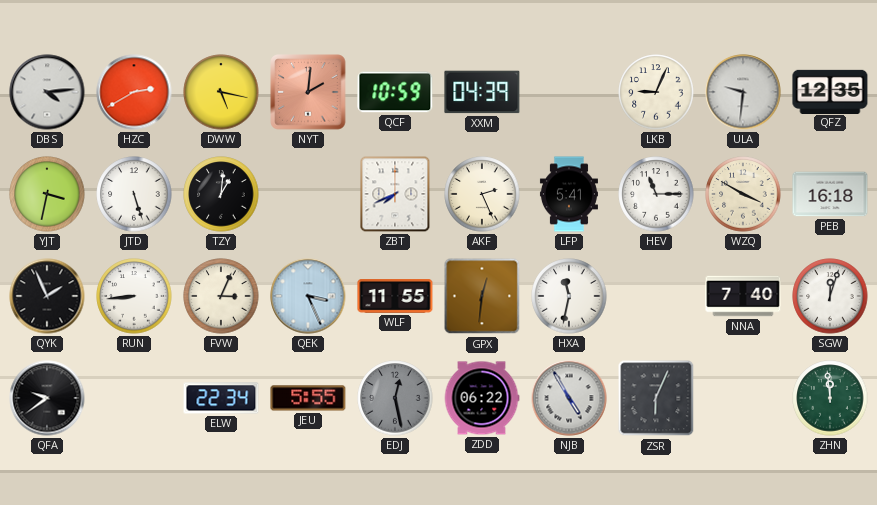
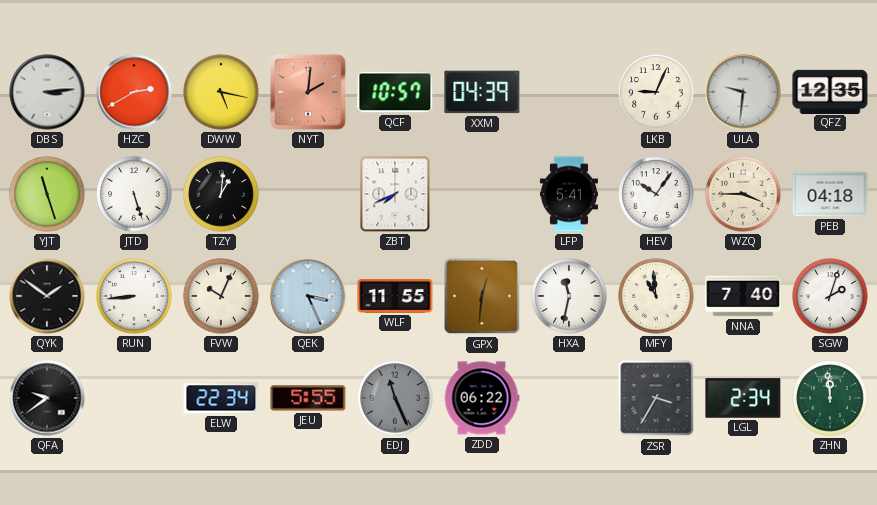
DBS: 4:14 -> 3:14
QCF: 10:59 -> 10:57
YJT: 3:32 -> 11:27
AKF: 2:26 -> none
HEV: 11:15 -> 10:06
WZQ: 3:50 -> 3:45
PEB: 16:18 -> 04:18
QYK: 1:56 -> 1:51
FVW: 3:04 -> 10:04
MFY: none -> 10:59
SGW: 12:03 -> 2:03
EDJ: 12:28 -> 11:26
NJB: 4:55 -> none
ZSR: 6:04 -> 3:35
LGL: none -> 2:34
